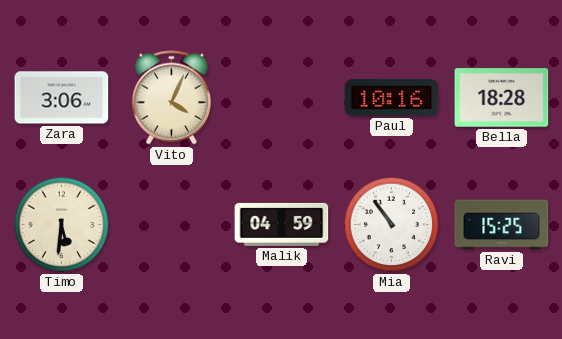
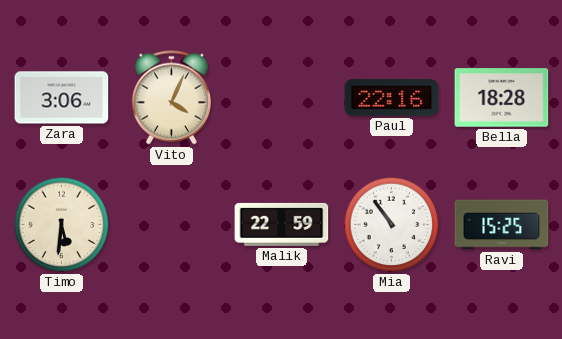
Paul: 10:16 -> 22:16
Malik: 04:59 -> 22:59
